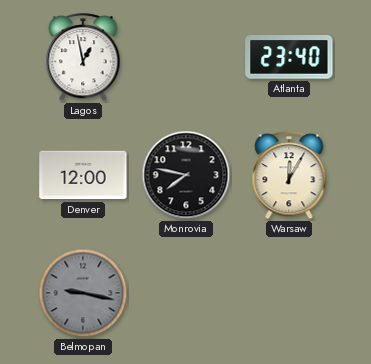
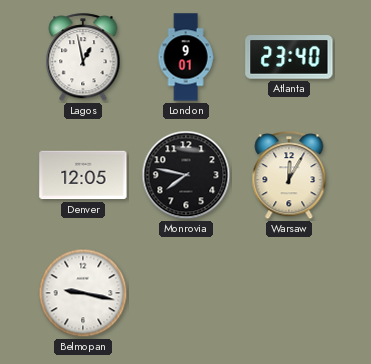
London: none -> 9:01
Denver: 12:00 -> 12:05
Belmopan dial: grey -> white
